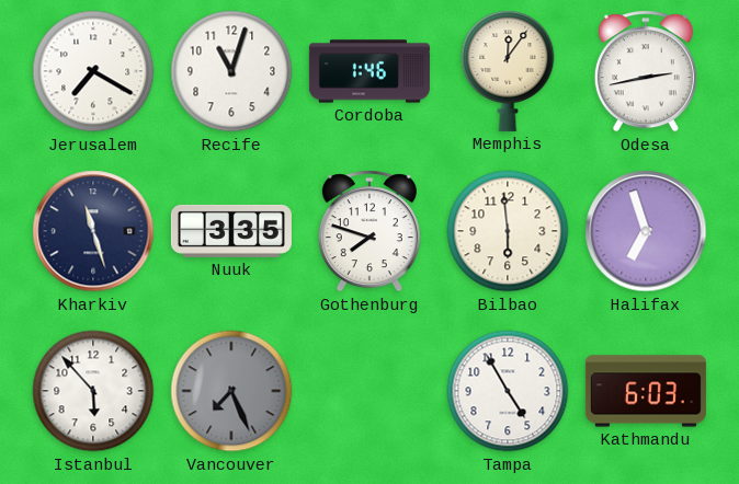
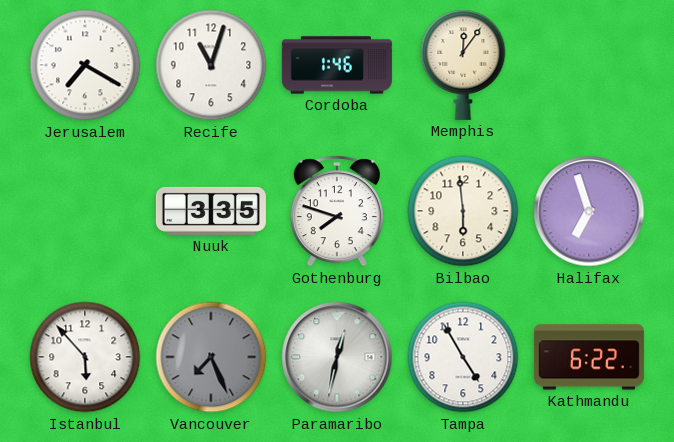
Odesa: 2:43 -> none
Kharkiv: 11:27 -> none
Paramaribo: none -> 12:32
Kathmandu: 6:03 -> 6:22
